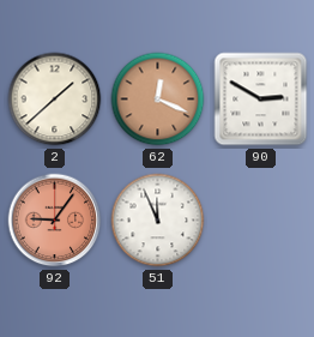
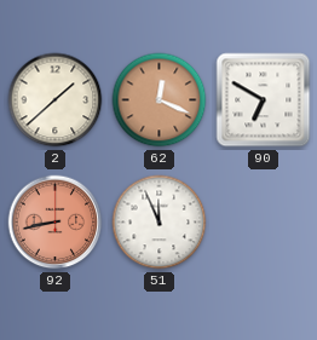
90: 2:50 -> 6:50
92: 9:06 -> 8:43
